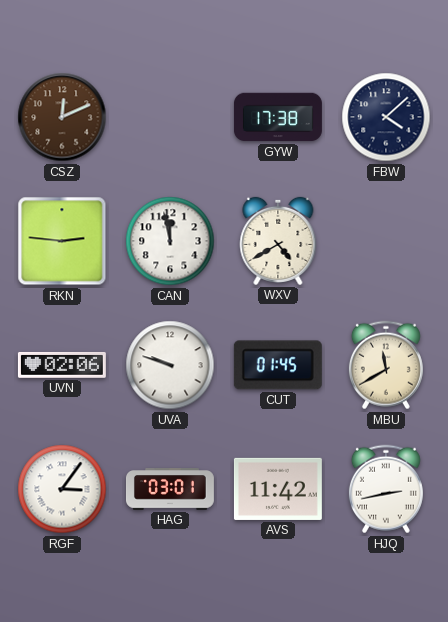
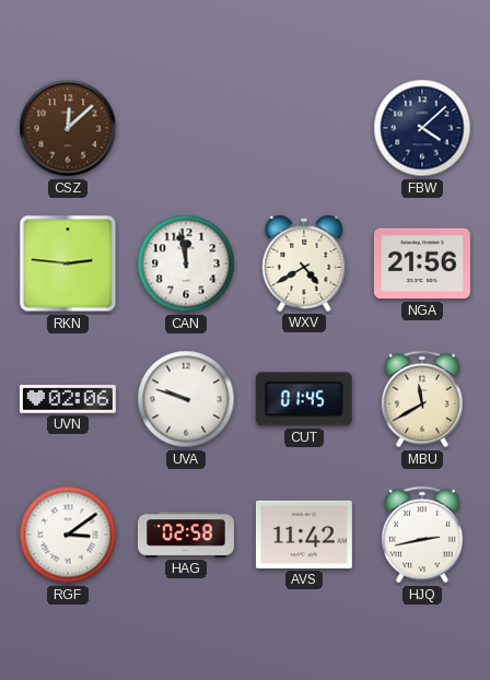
CSZ: 12:11 -> 12:08
GYW: 17:38 -> none
NGA: none -> 21:56
RGF: 3:06 -> 3:09
HAG: 03:01 -> 02:58
